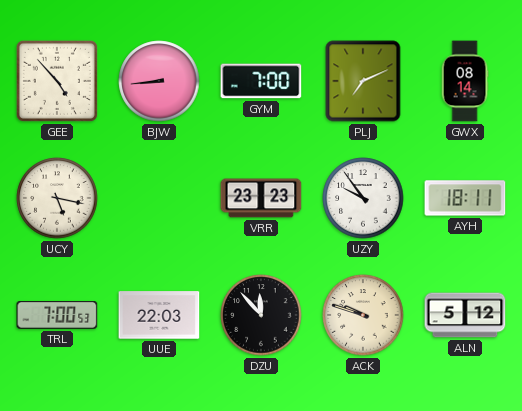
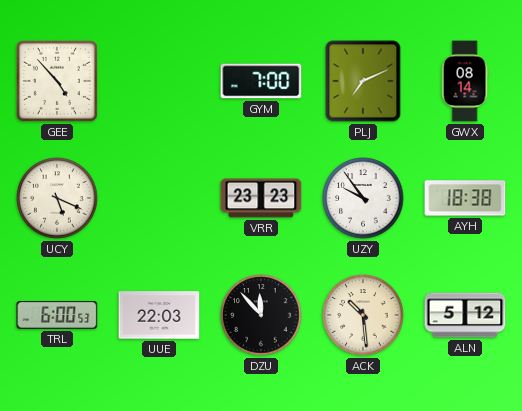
BJW: 8:44 -> none
UCY: 5:17 -> 5:19
AYH: 18:11 -> 18:38
TRL: 7:00 -> 6:00
ACK: 9:48 -> 10:29
